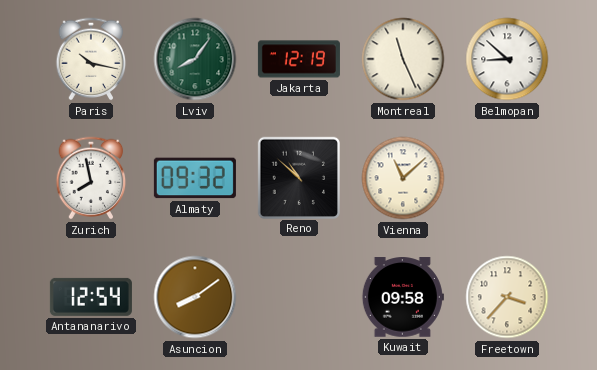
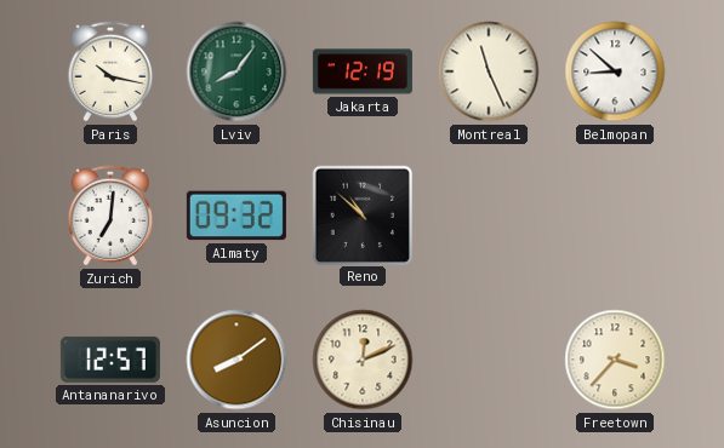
Zurich: 7:58 -> 7:01
Vienna: 11:08 -> none
Antananarivo: 12:54 -> 12:57
Chisinau: none -> 12:11
Kuwait: 09:58 -> none
